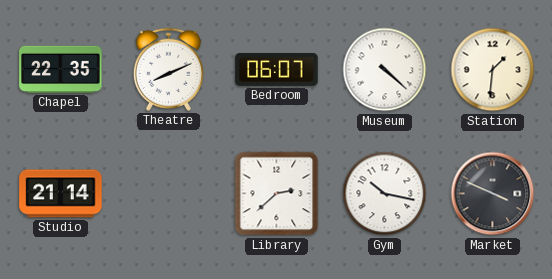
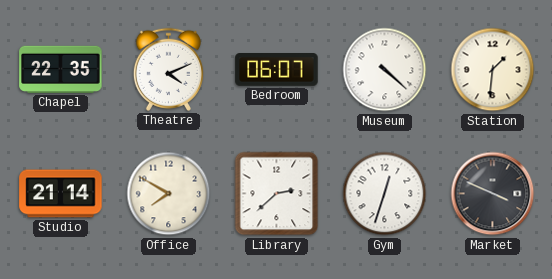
Theatre: 8:11 -> 4:11
Office: none -> 7:50
Gym: 10:17 -> 12:33
